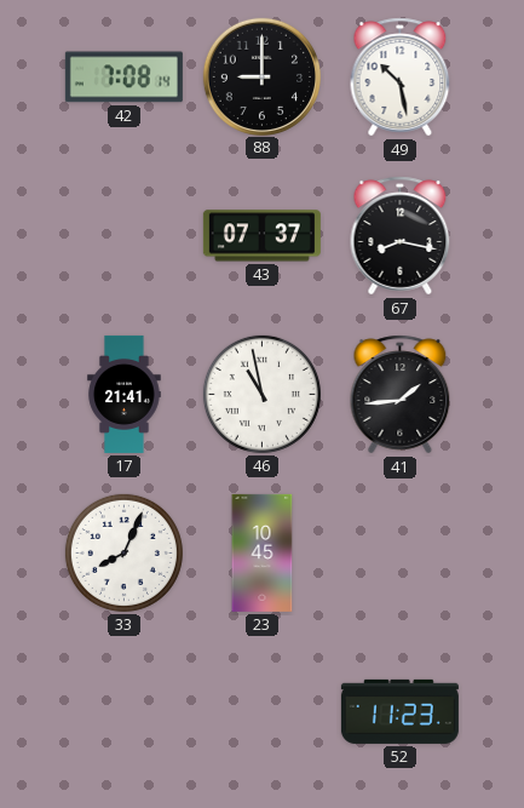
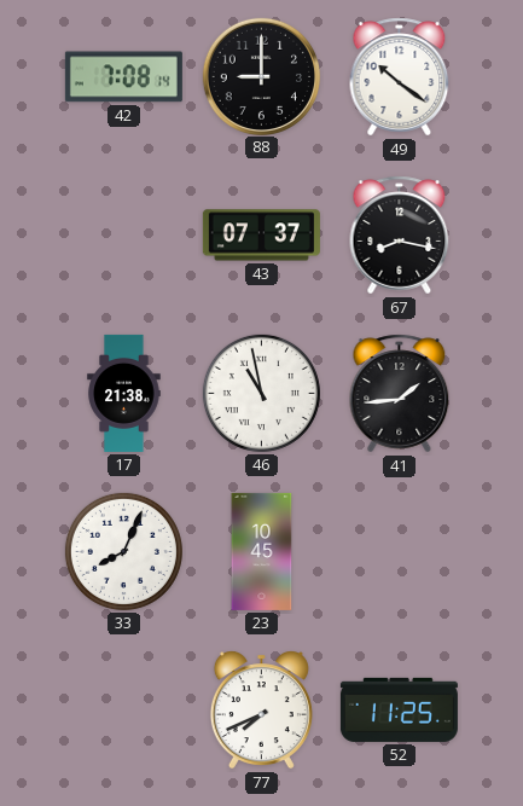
49: 10:28 -> 10:21
17: 21:41 -> 21:38
77: none -> 7:41
52: 11:23 -> 11:25
